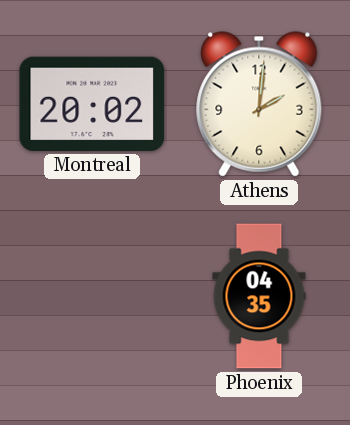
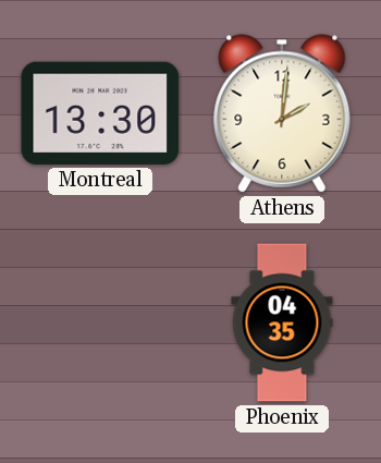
Montreal: 20:02 -> 13:30
